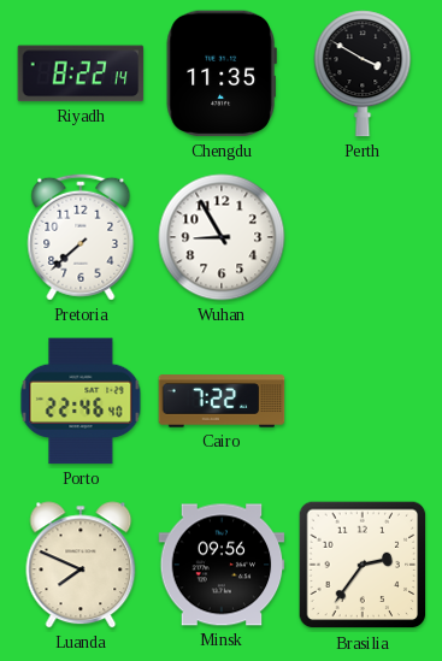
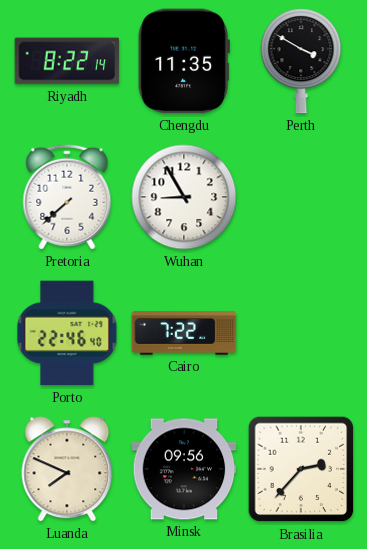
Brasilia: 2:36 -> 2:37
